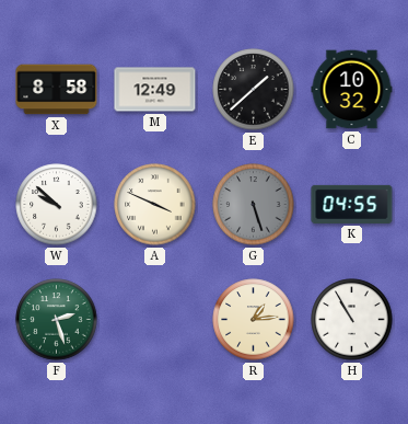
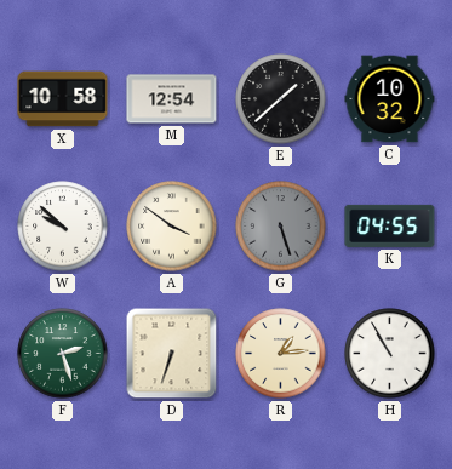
X: 8:58 -> 10:58
M: 12:49 -> 12:54
A: 3:49 -> 3:51
D: none -> 6:33
